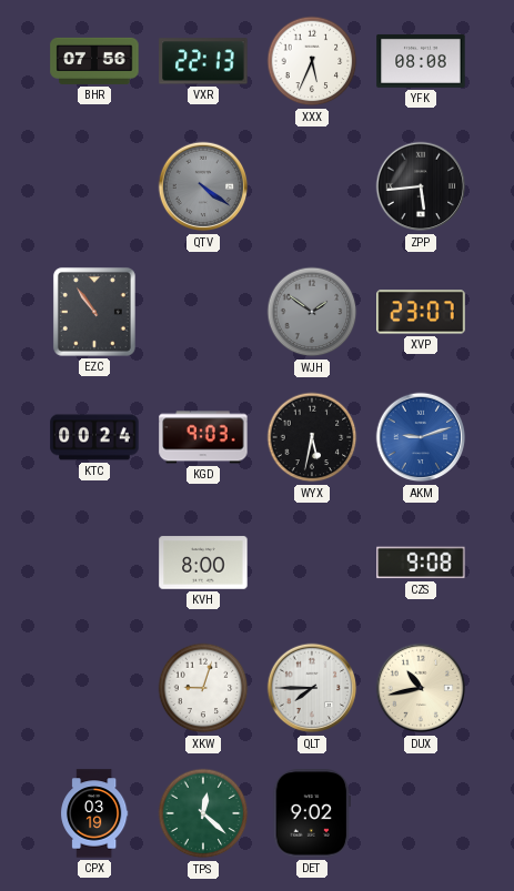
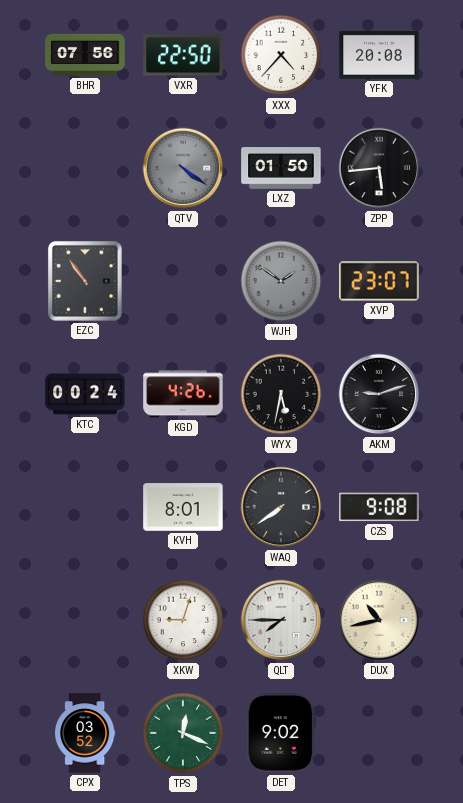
VXR: 22:13 -> 22:50
XXX: 5:34 -> 4:37
YFK: 08:08 -> 20:08
LXZ: none -> 01:50
KGD: 9:03 -> 4:26
AKM dial: blue -> black
KVH: 8:00 -> 8:01
WAQ: none -> 7:39
CPX: 03:19 -> 03:52
TPS: 12:22 -> 12:19
